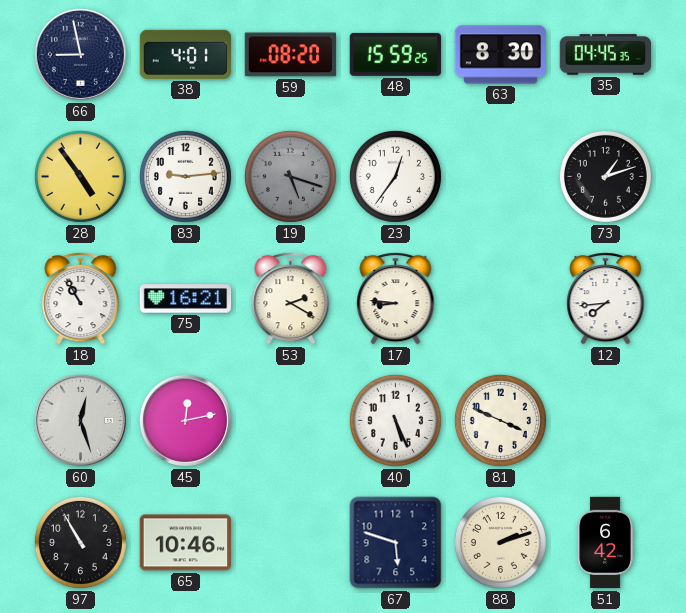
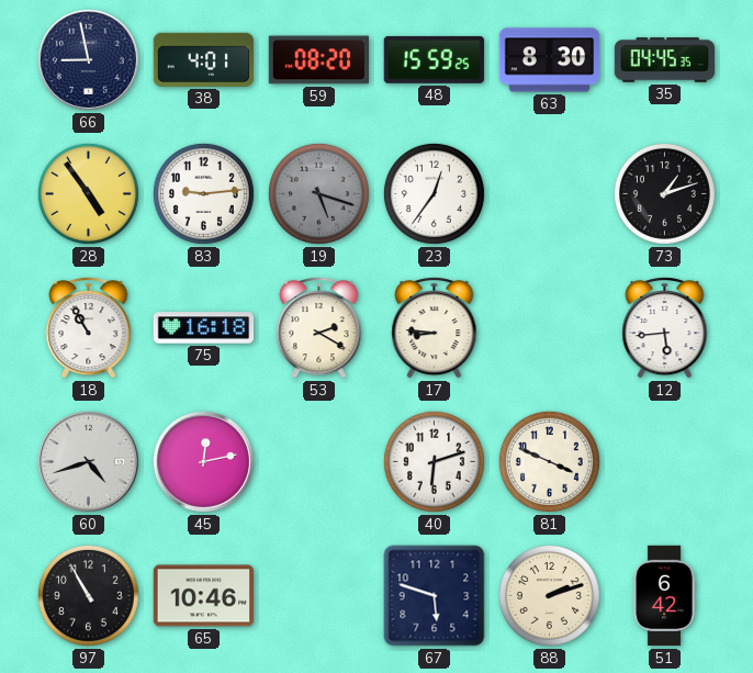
75: 16:21 -> 16:18
12: 7:44 -> 5:44
60: 12:27 -> 4:42
40: 5:26 -> 6:12
